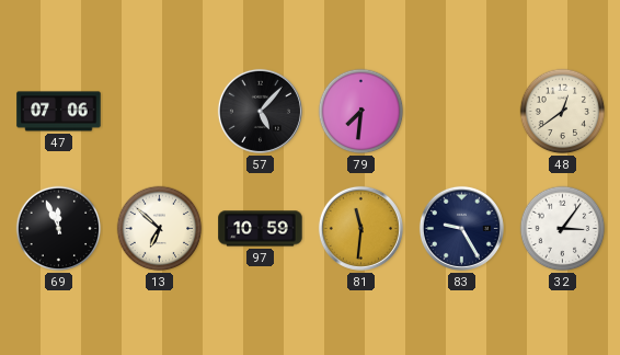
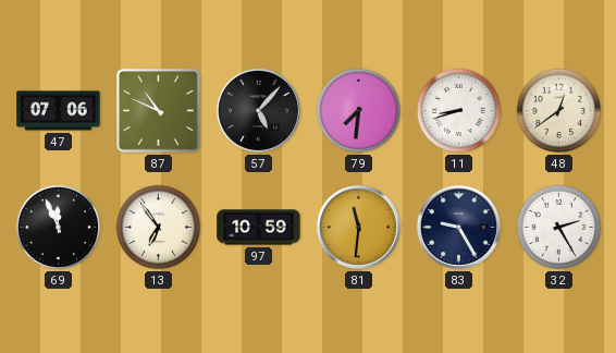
87: none -> 10:49
11: none -> 8:42
13: 6:52 -> 6:54
32: 3:06 -> 2:25
